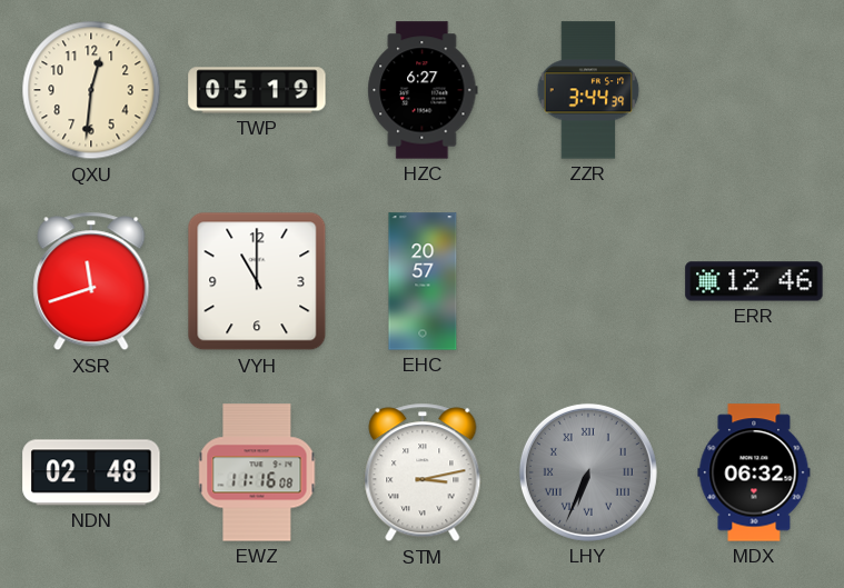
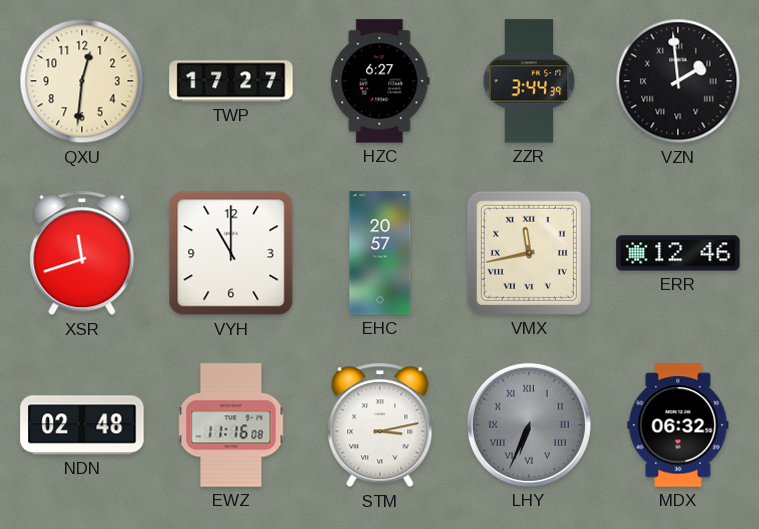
TWP: 05:19 -> 17:27
VZN: none -> 1:59
VMX: none -> 11:43
